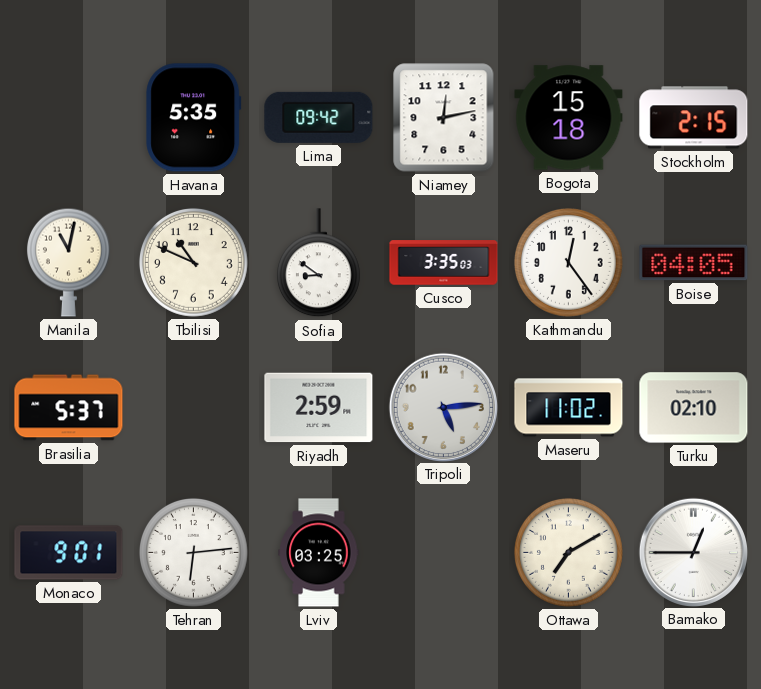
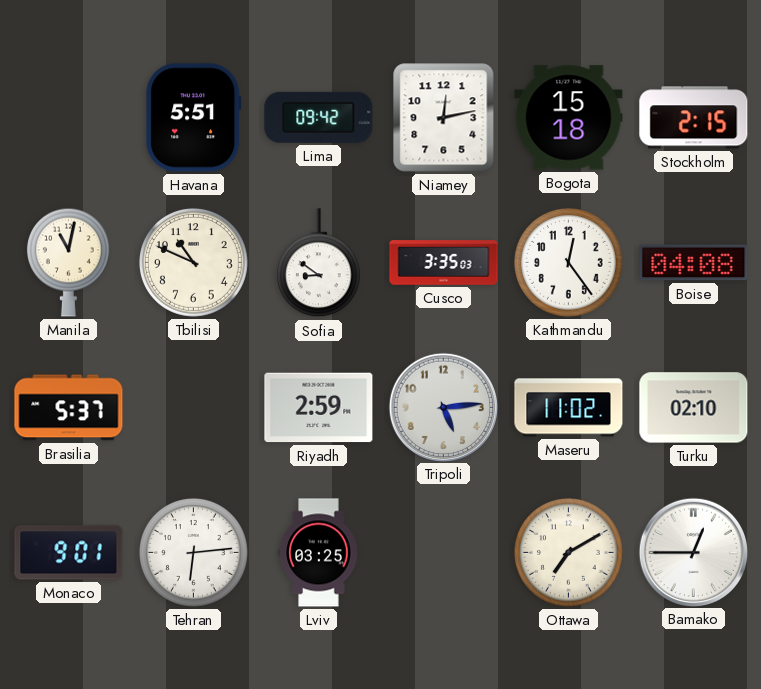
Havana: 5:35 -> 5:51
Boise: 04:05 -> 04:08
